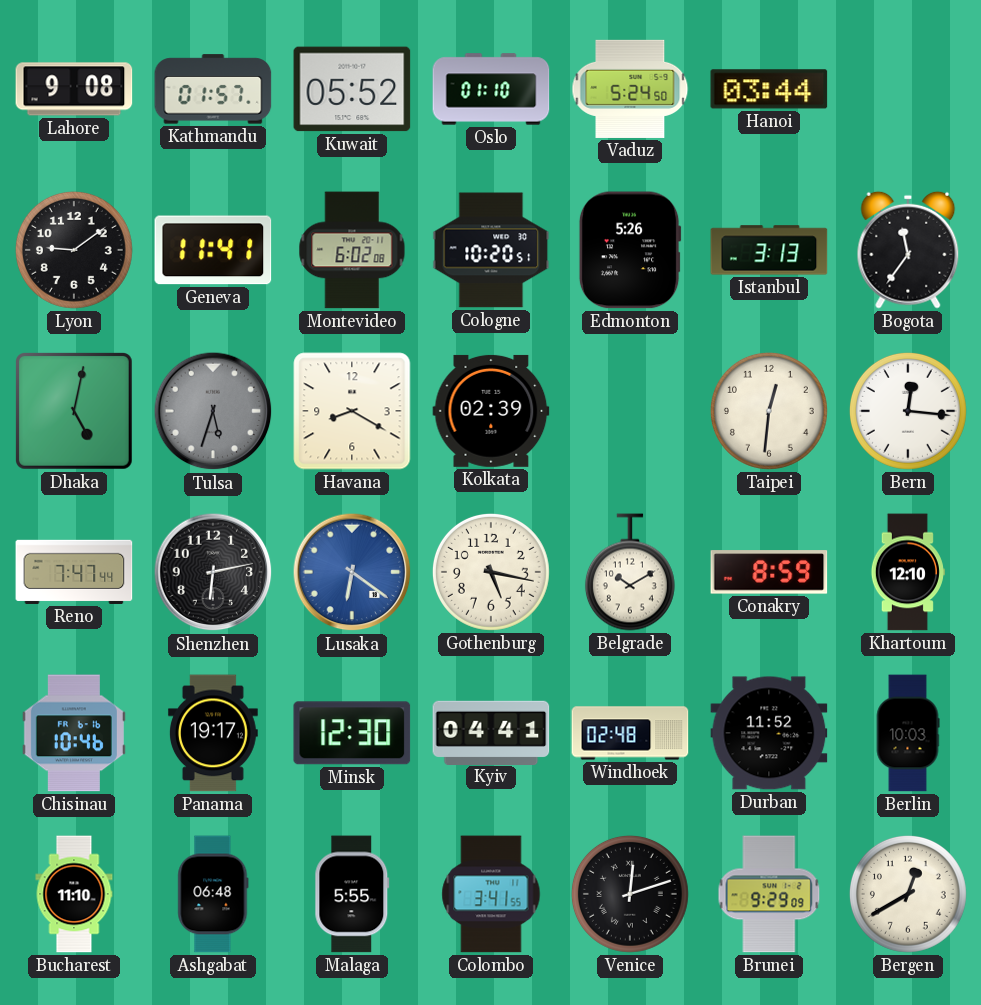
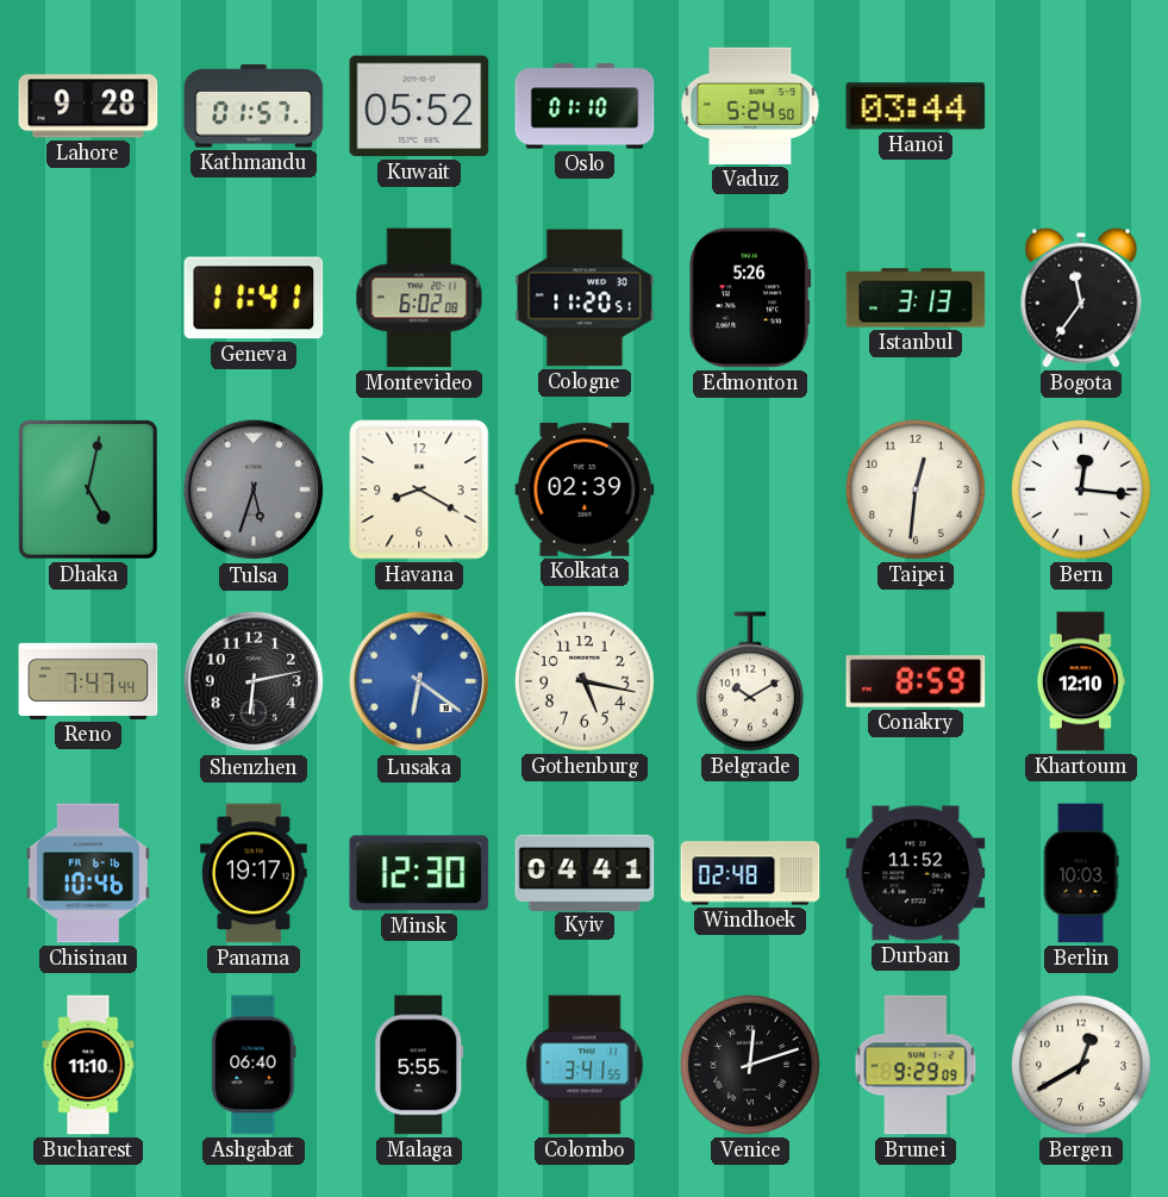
Lahore: 9:08 -> 9:28
Lyon: 9:09 -> none
Cologne: 10:20 -> 11:20
Ashgabat: 06:48 -> 06:40
